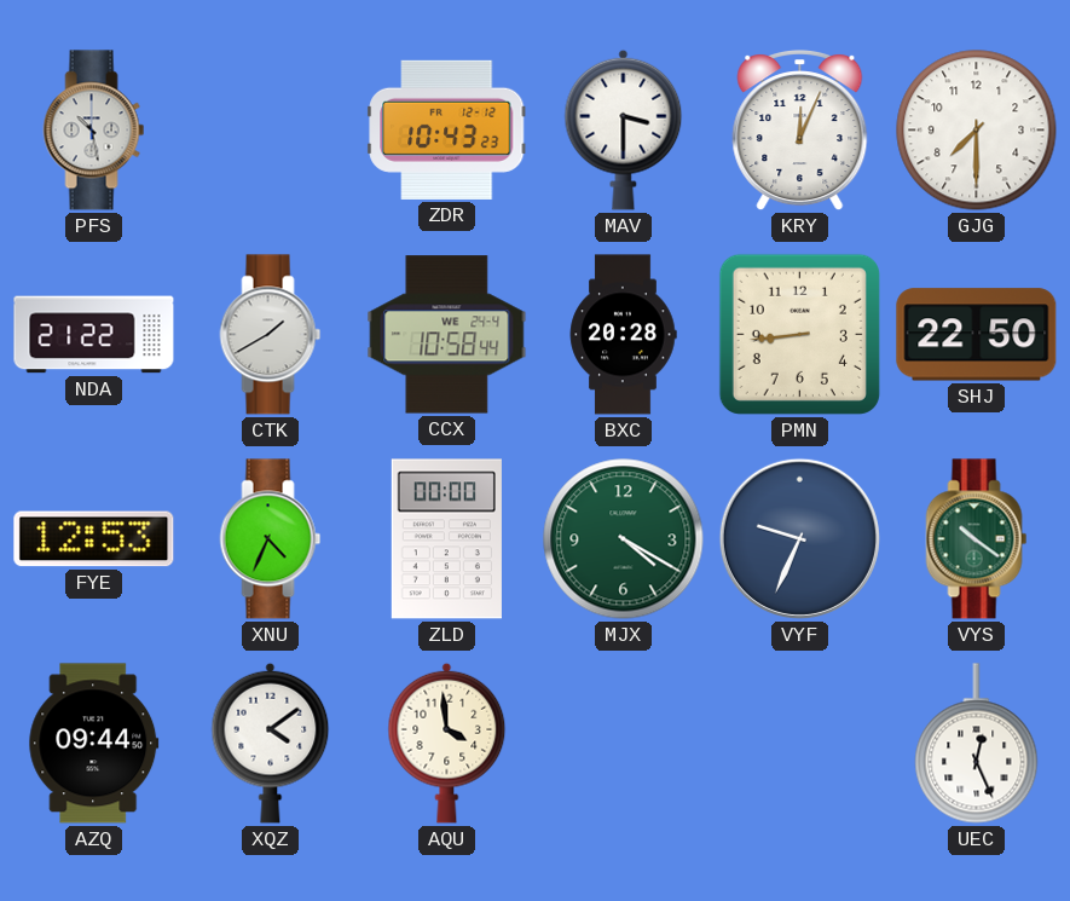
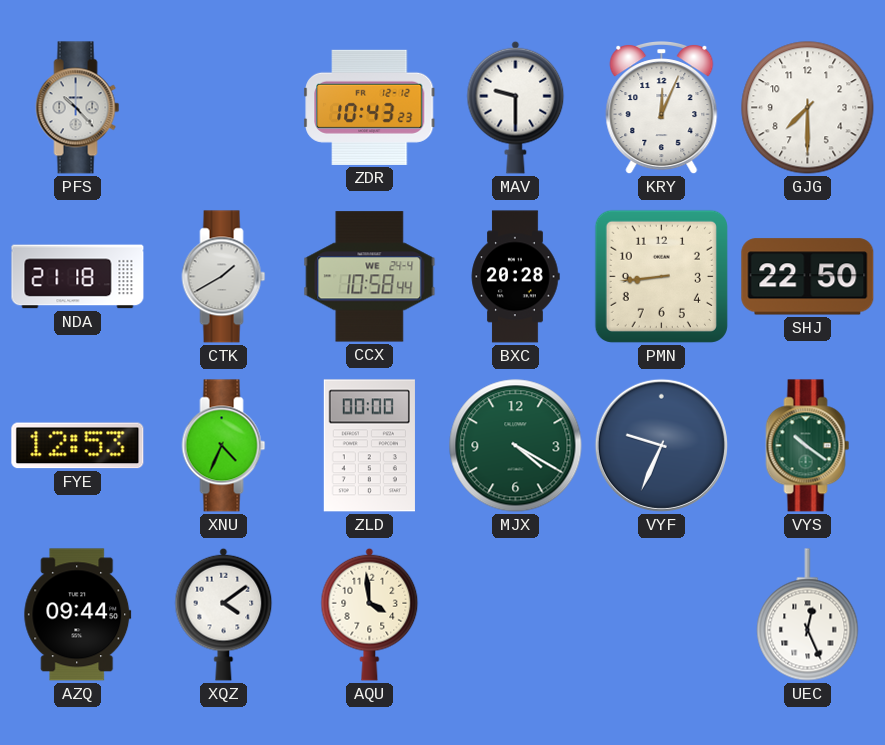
PFS: 10:28 -> 10:23
MAV: 3:30 -> 9:30
NDA: 21:22 -> 21:18
